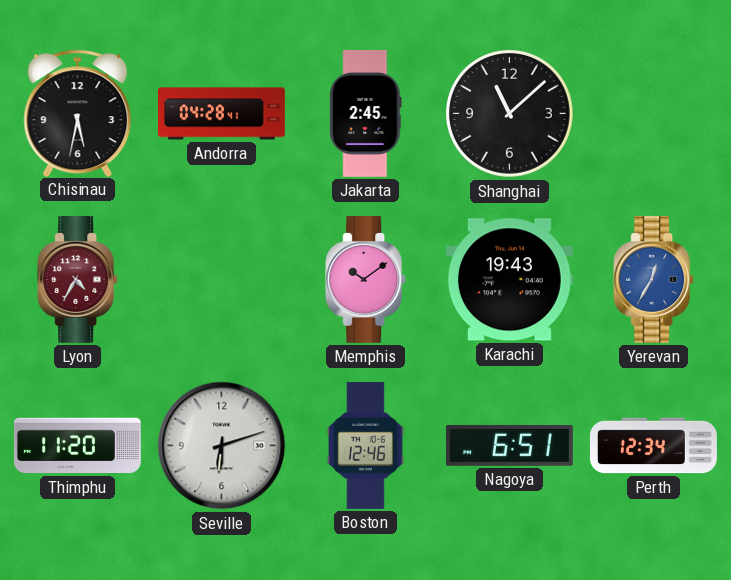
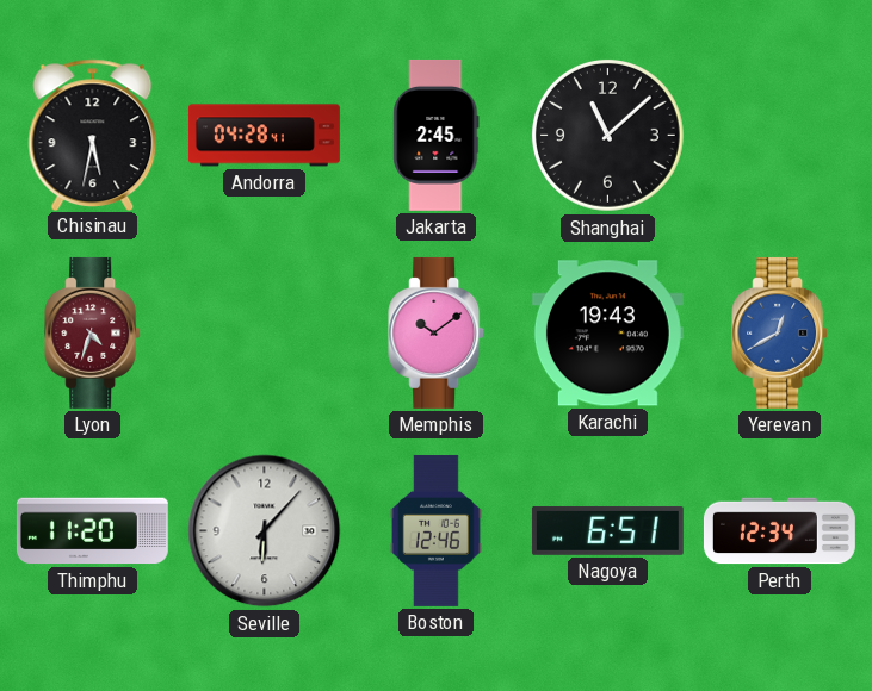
Lyon: 4:35 -> 4:33
Yerevan: 12:35 -> 12:40
Seville: 6:12 -> 6:07
